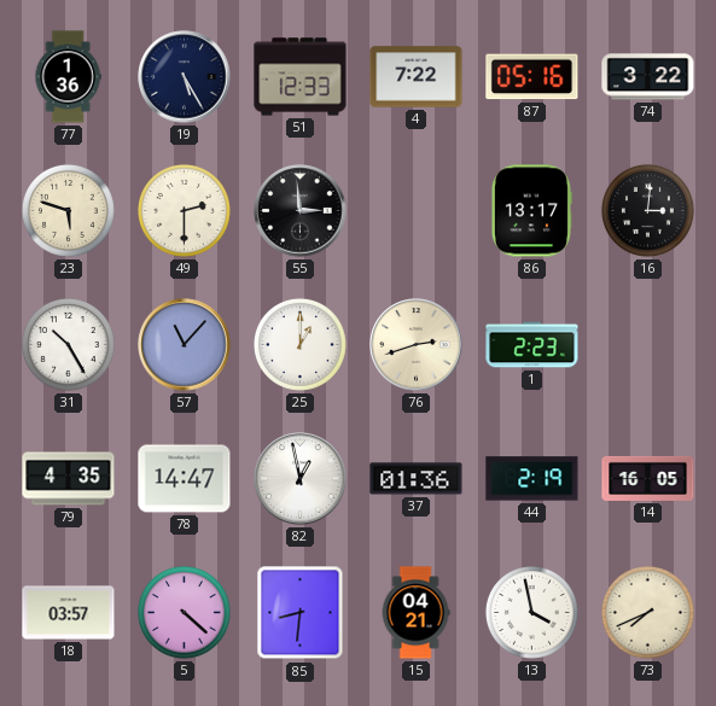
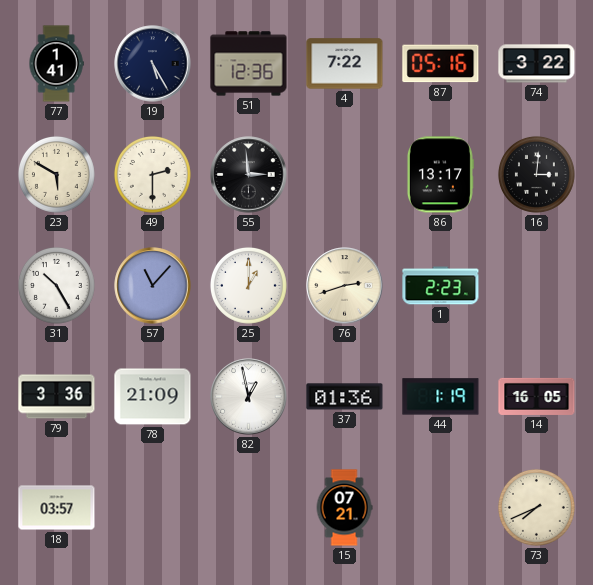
77: 1:36 -> 1:41
51: 12:33 -> 12:36
23: 5:48 -> 5:50
79: 4:35 -> 3:36
78: 14:47 -> 21:09
44: 2:19 -> 1:19
5: 4:22 -> none
85: 8:31 -> none
15: 04:21 -> 07:21
13: 3:58 -> none
